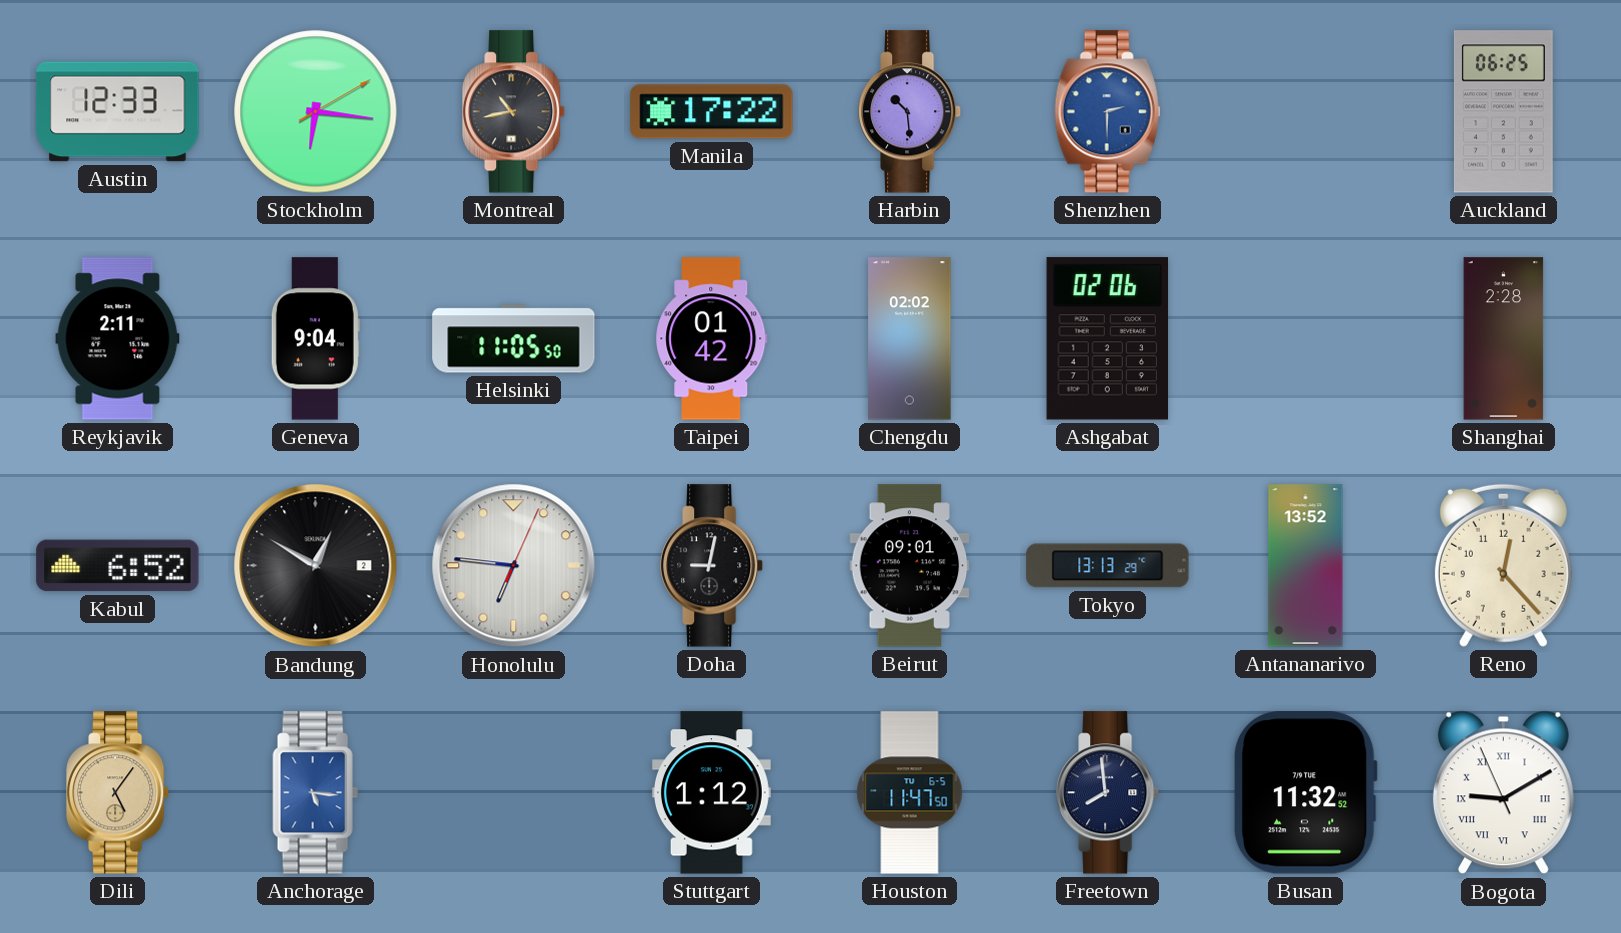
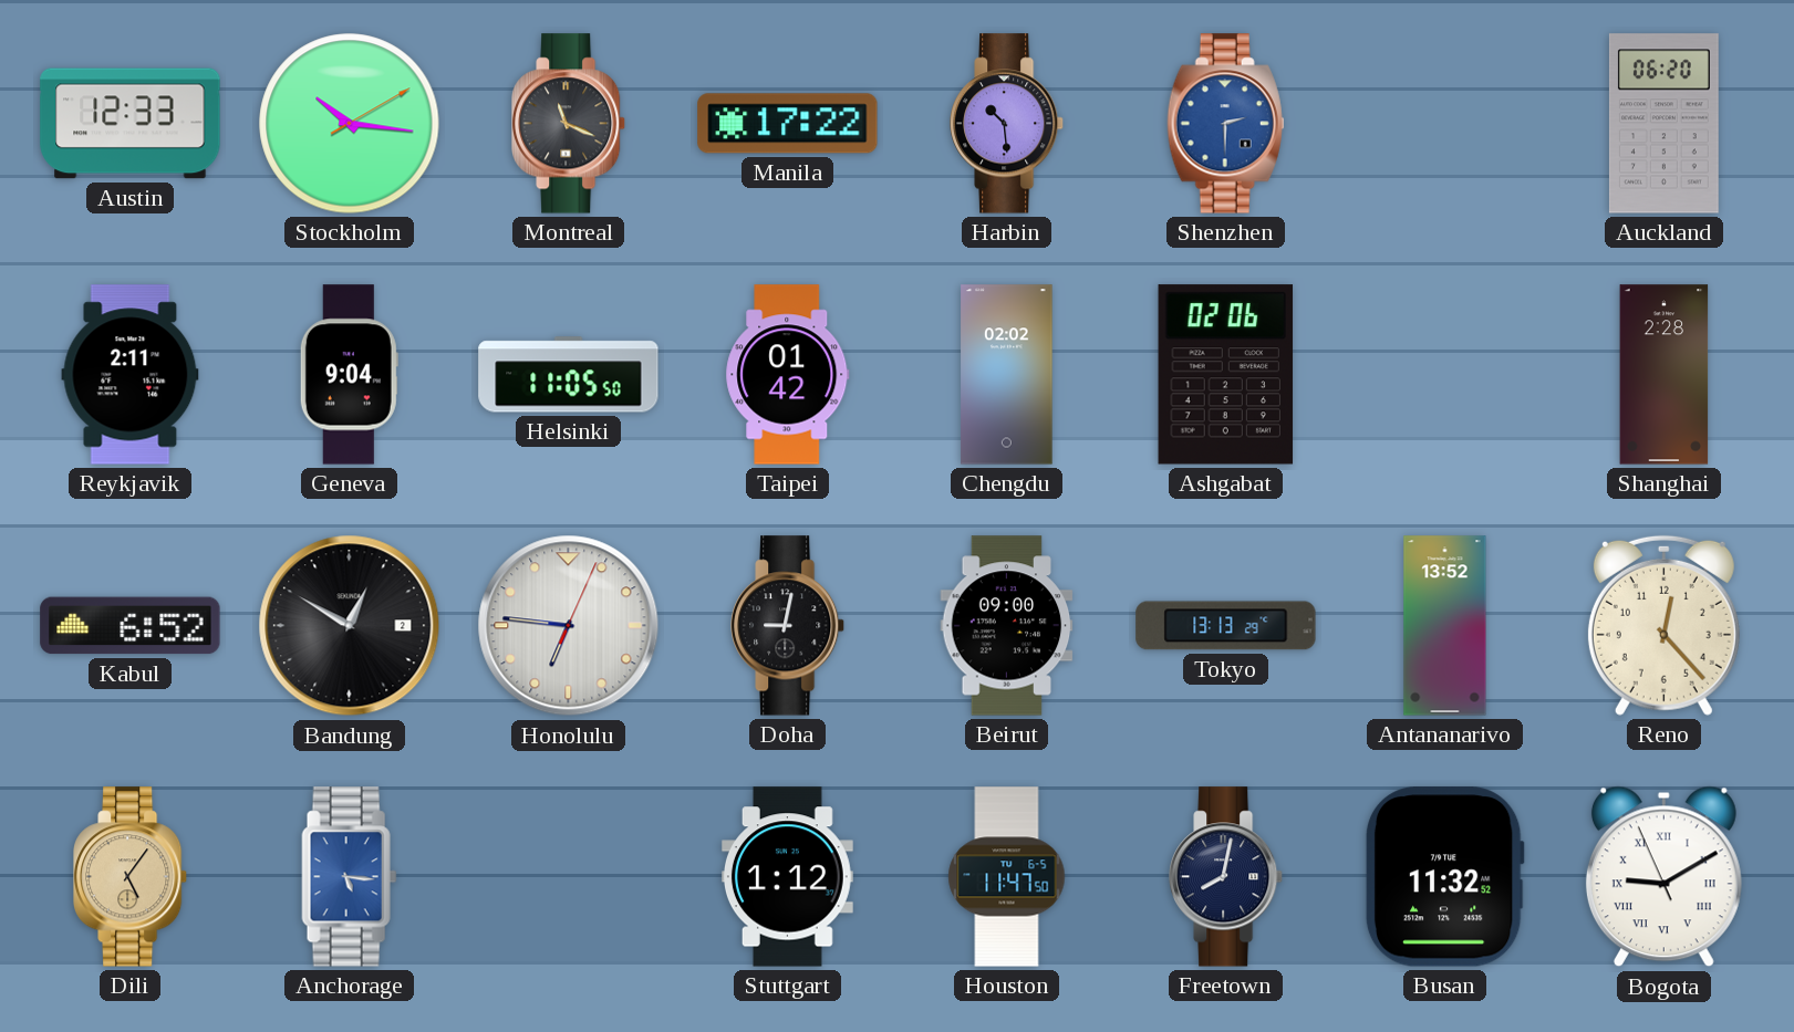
Stockholm: 6:16 -> 10:16
Montreal: 10:43 -> 11:19
Auckland: 06:25 -> 06:20
Beirut: 09:01 -> 09:00
Freetown: 7:59 -> 8:02
